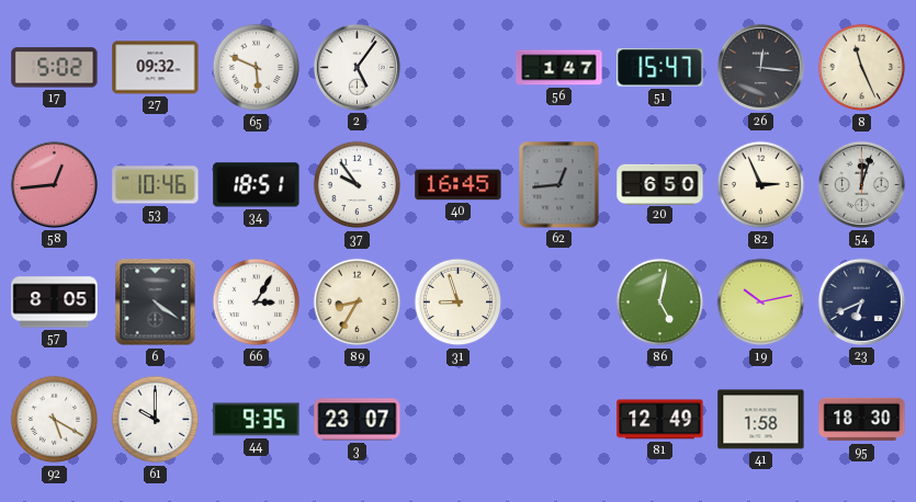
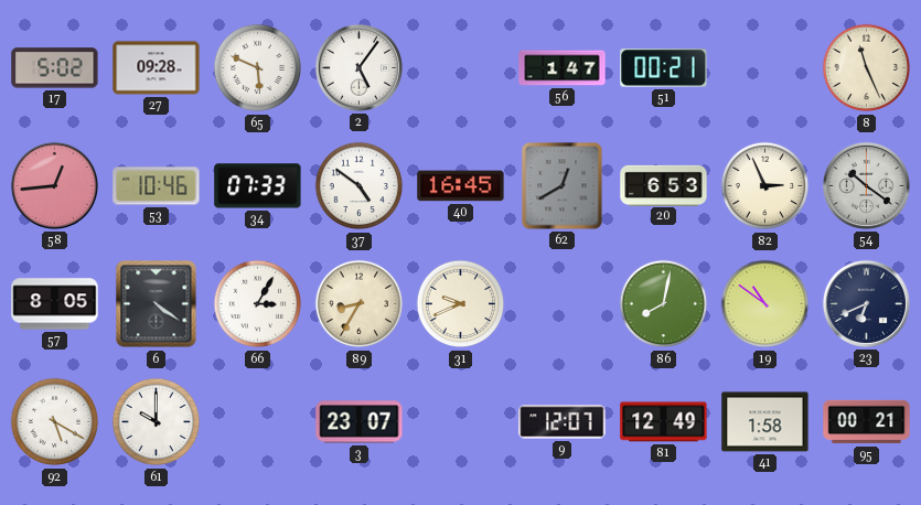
27: 09:32 -> 09:28
51: 15:47 -> 00:21
26: 12:16 -> none
34: 18:51 -> 07:33
37: 9:54 -> 4:51
62: 12:44 -> 12:40
20: 6:50 -> 6:53
54: 12:03 -> 10:21
31: 8:57 -> 9:41
86: 5:02 -> 8:02
19: 10:13 -> 10:51
44: 9:35 -> none
9: none -> 12:07
95: 18:30 -> 00:21
